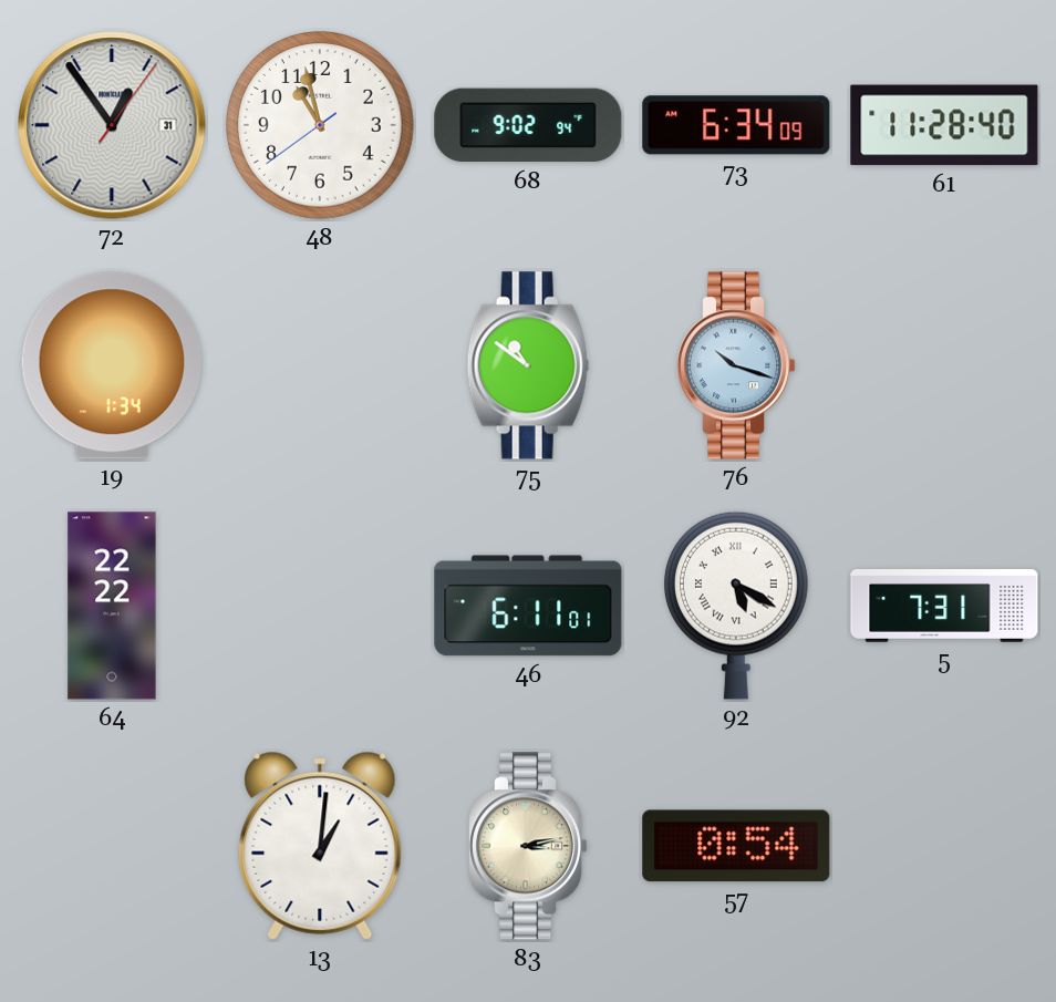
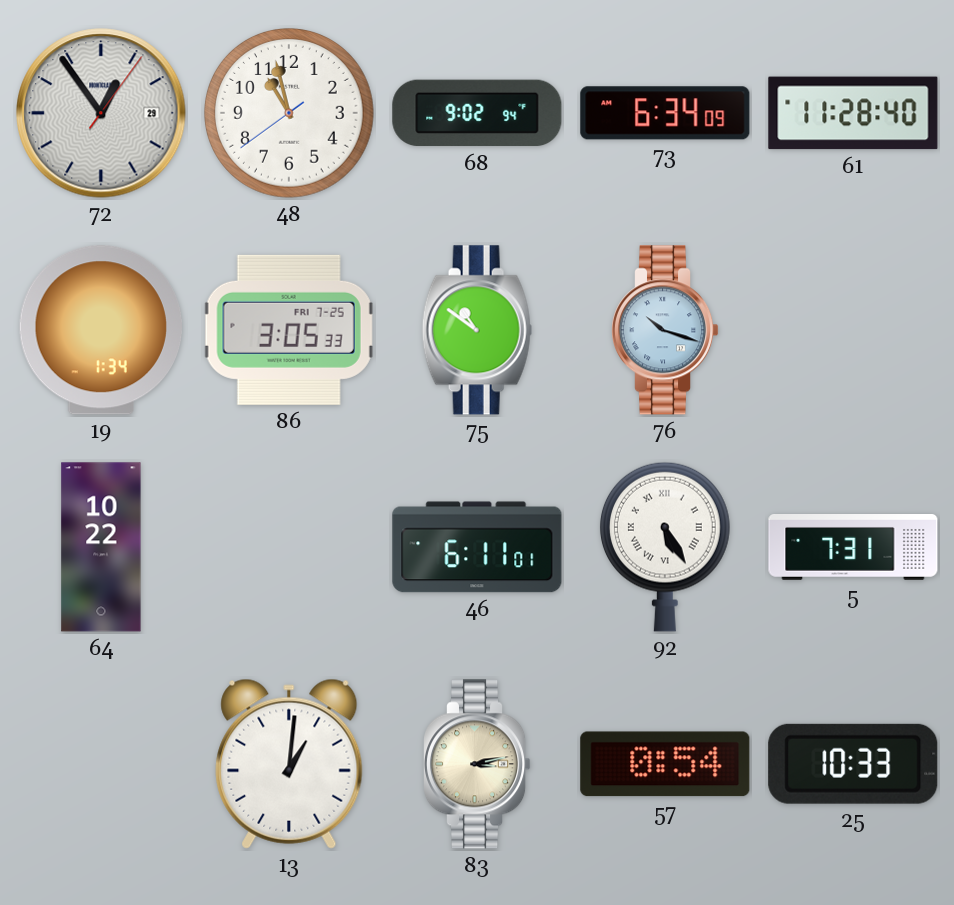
72 date: 31 -> 29
86: none -> 3:05
64: 22:22 -> 10:22
92: 5:20 -> 5:25
25: none -> 10:33
